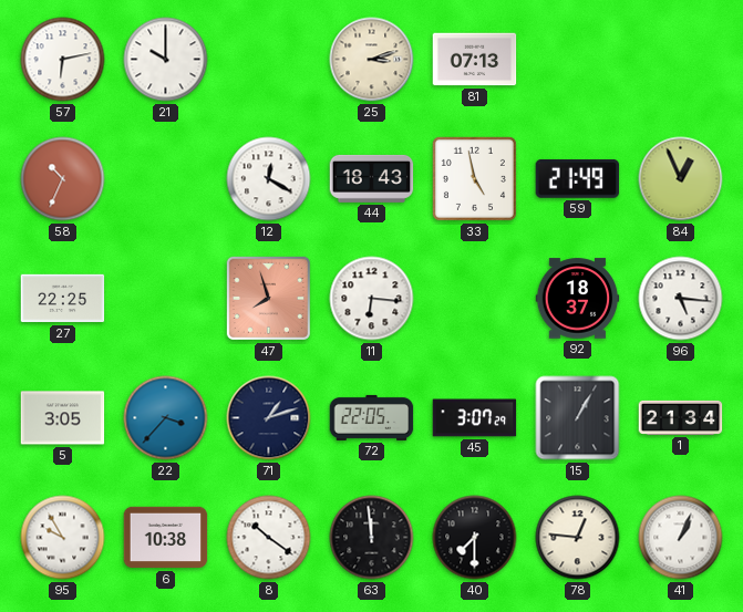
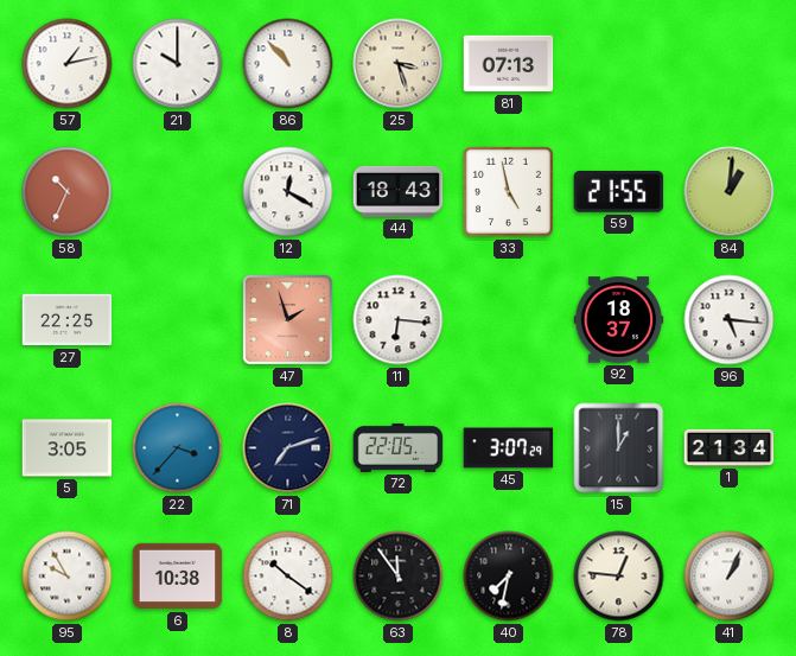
57: 6:13 -> 1:13
86: none -> 10:53
25: 3:12 -> 3:27
59: 21:49 -> 21:55
84: 12:56 -> 1:01
47: 7:57 -> 1:57
71: 1:12 -> 7:12
15: 1:05 -> 1:00
63: 11:59 -> 11:54
40: 7:30 -> 7:32
